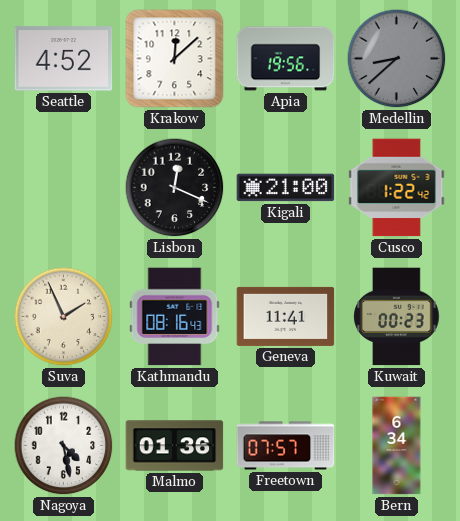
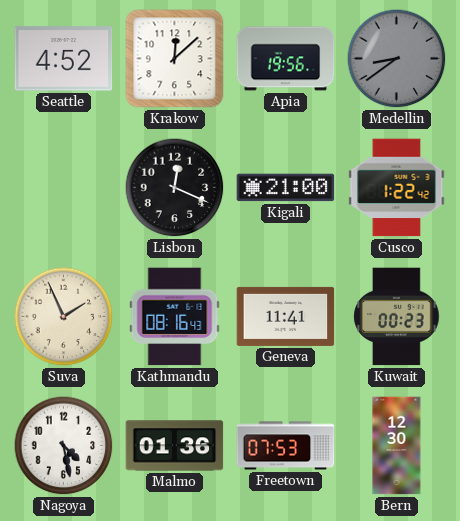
Medellin: 8:38 -> 8:39
Freetown: 07:57 -> 07:53
Bern: 6:34 -> 12:30
